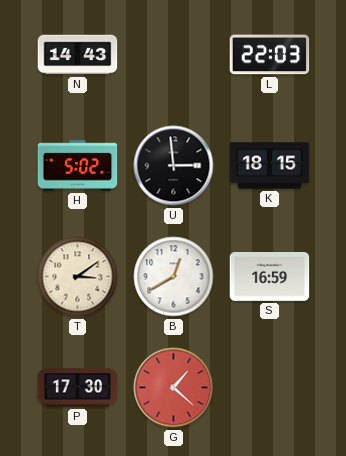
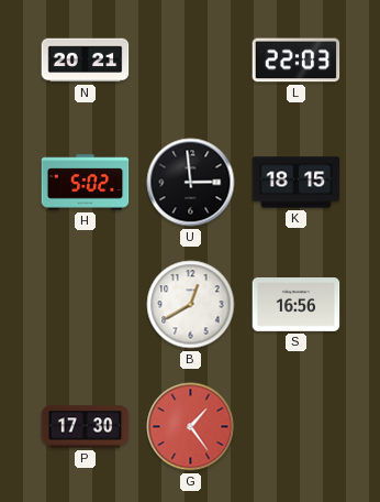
N: 14:43 -> 20:21
T: 3:09 -> none
S: 16:59 -> 16:56
G: 1:22 -> 1:24
